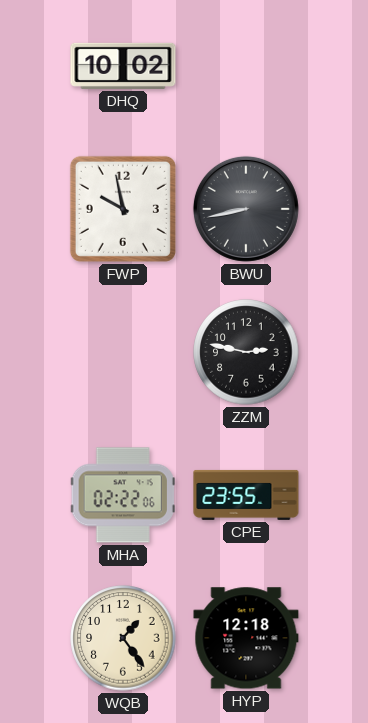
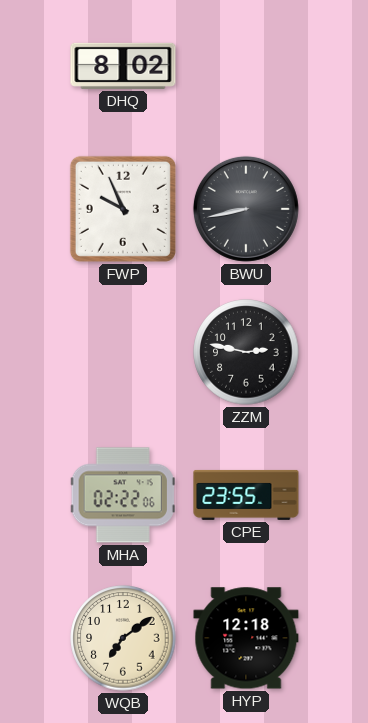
DHQ: 10:02 -> 8:02
FWP: 9:58 -> 9:56
WQB: 1:24 -> 7:09
